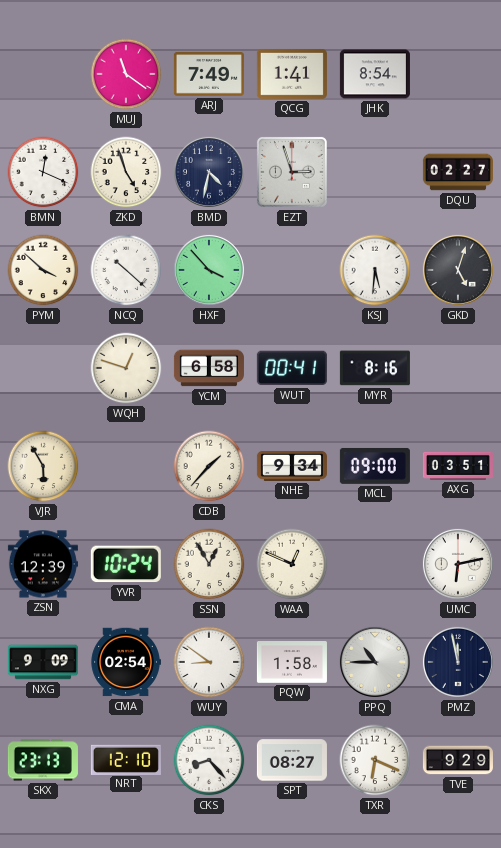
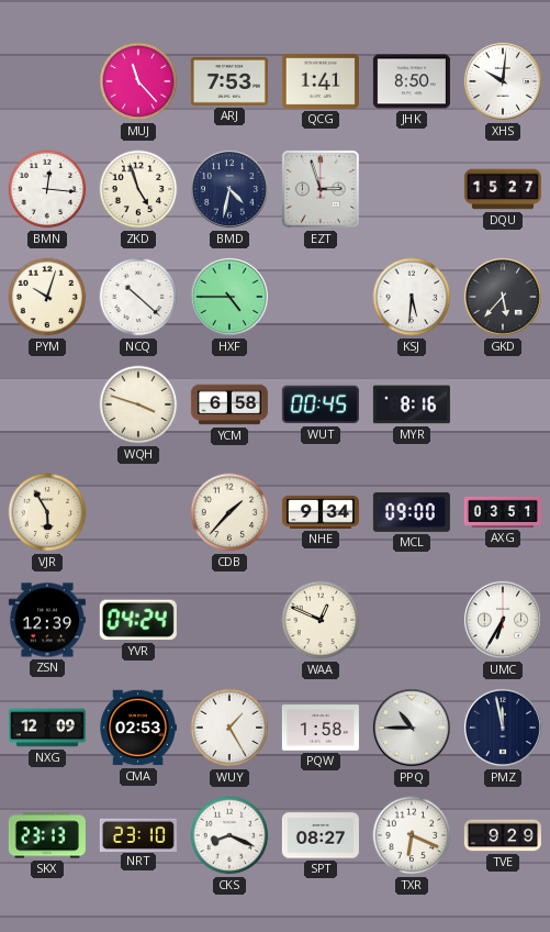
MUJ: 11:21 -> 11:23
ARJ: 7:49 -> 7:53
JHK: 8:54 -> 8:50
XHS: none -> 10:01
BMN: 12:19 -> 12:16
DQU: 02:27 -> 15:27
PYM: 3:52 -> 10:03
HXF: 3:53 -> 4:45
GKD: 5:03 -> 5:37
WQH: 12:48 -> 3:48
WUT: 00:41 -> 00:45
YVR: 10:24 -> 04:24
SSN: 12:55 -> none
UMC: 6:13 -> 6:35
NXG: 9:09 -> 12:09
CMA: 02:54 -> 02:53
WUY: 8:51 -> 1:25
NRT: 12:10 -> 23:10
CKS: 8:23 -> 8:19
